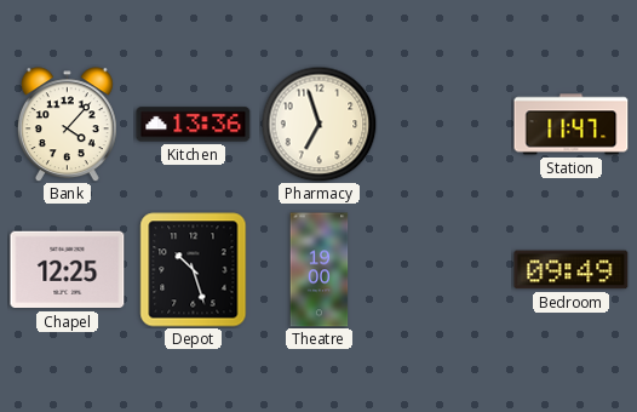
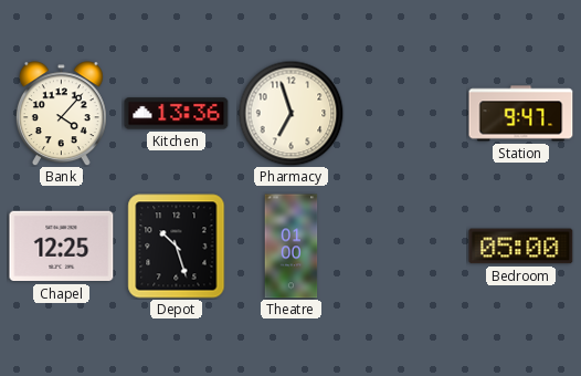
Station: 11:47 -> 9:47
Theatre: 19:00 -> 01:00
Bedroom: 09:49 -> 05:00
